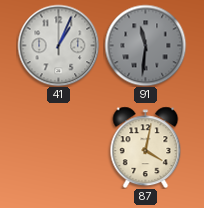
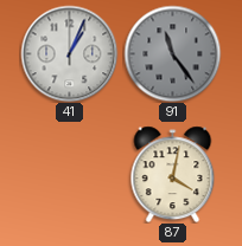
91: 11:31 -> 11:24
